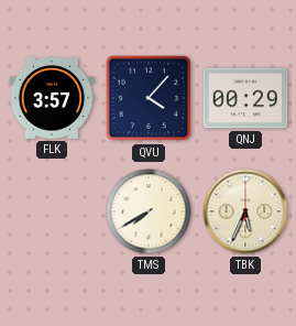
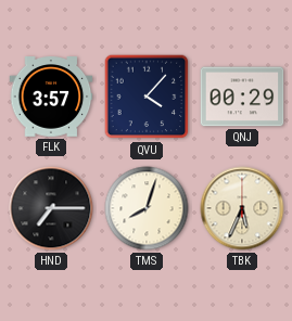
HND: none -> 7:15
TMS: 7:40 -> 8:03
